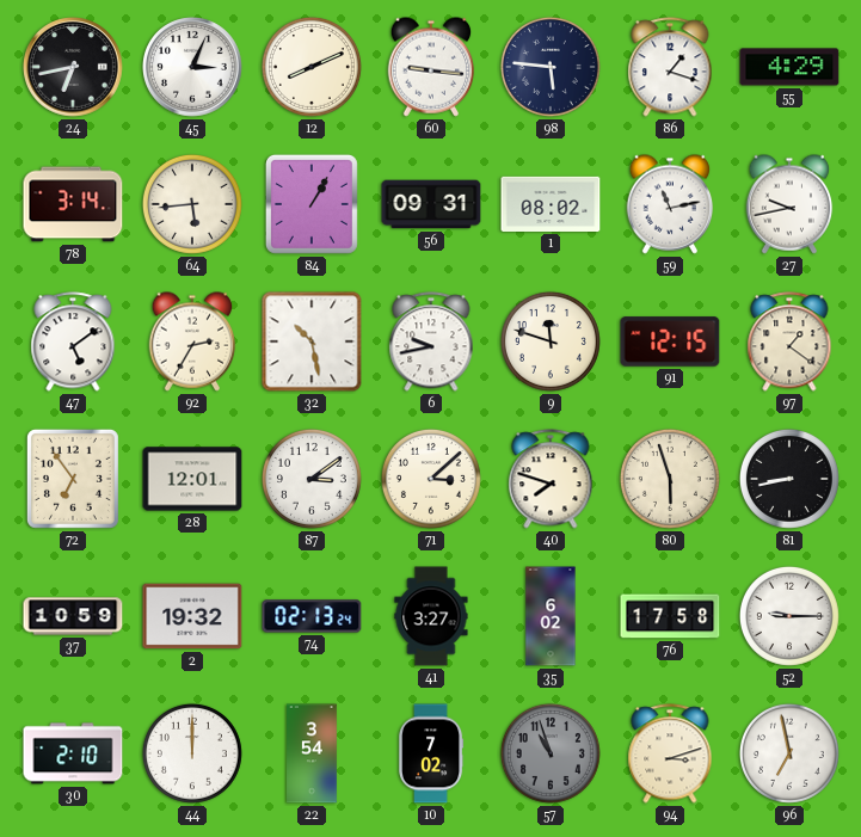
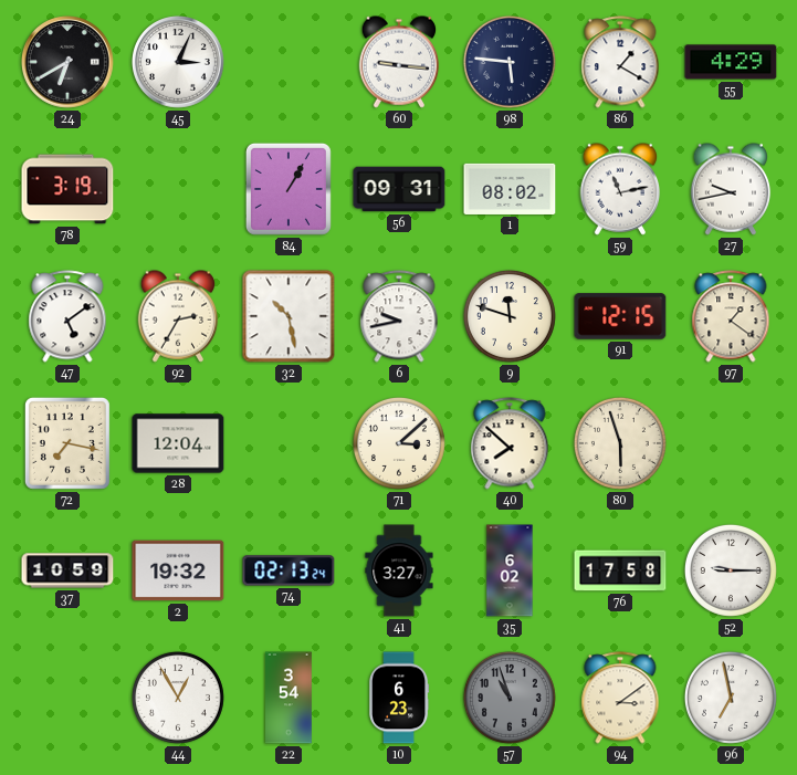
24: 6:43 -> 6:40
12: 8:11 -> none
86: 1:18 -> 1:20
78: 3:14 -> 3:19
64: 5:44 -> none
72: 6:54 -> 7:17
28: 12:01 -> 12:04
87: 3:09 -> none
40: 7:48 -> 7:52
81: 8:43 -> none
30: 2:10 -> none
44: 12:00 -> 12:55
10: 7:02 -> 6:23
94: 3:12 -> 3:09
